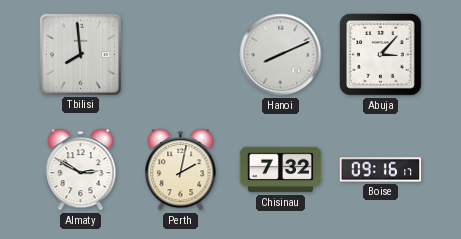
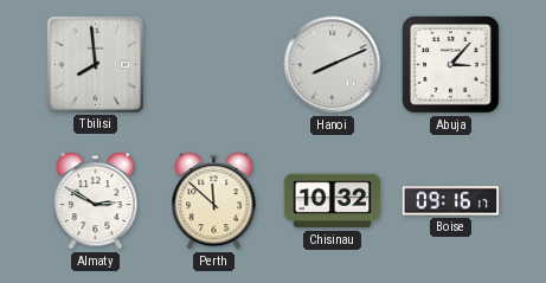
Perth: 2:02 -> 11:52
Chisinau: 7:32 -> 10:32
